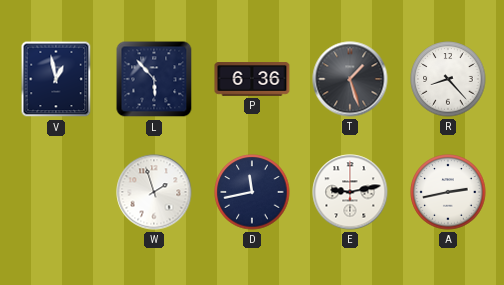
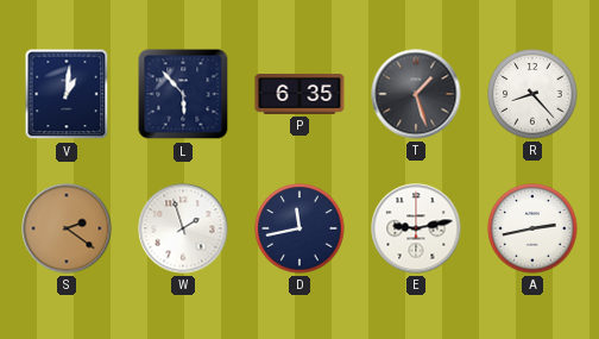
V: 12:58 -> 1:01
P: 6:36 -> 6:35
S: none -> 2:21
